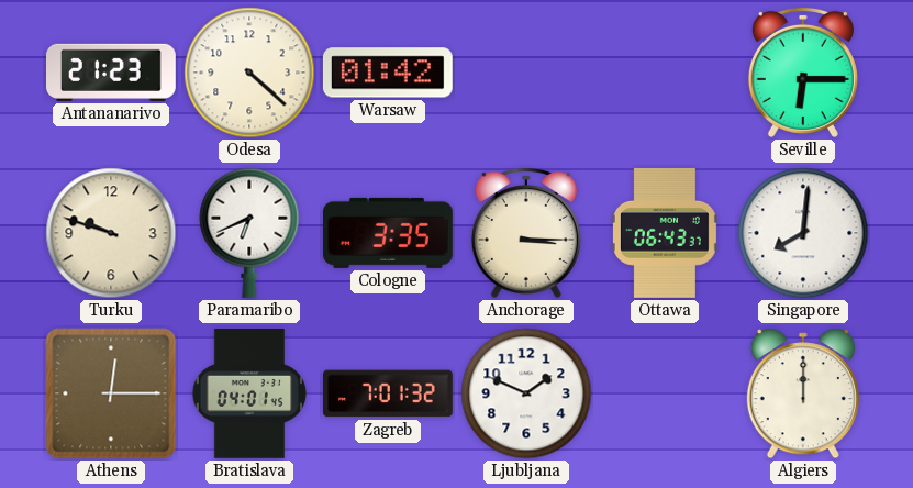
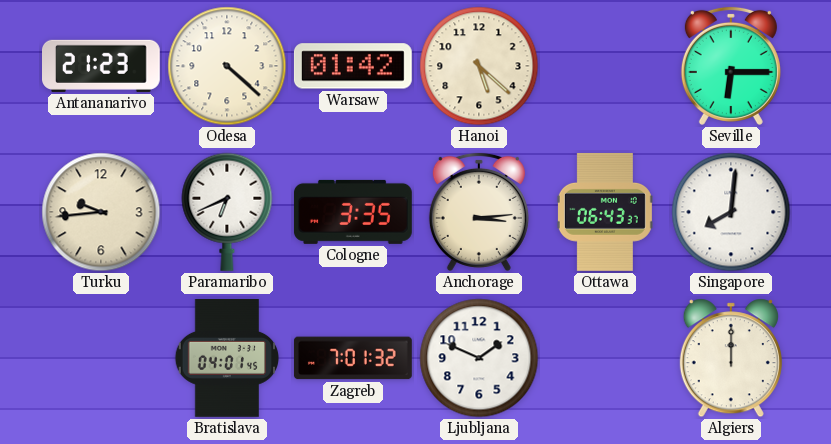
Hanoi: none -> 5:22
Turku: 9:48 -> 9:44
Anchorage: 3:15 -> 3:14
Athens: 12:15 -> none
